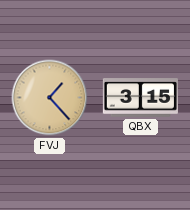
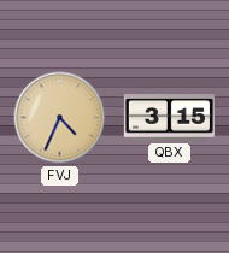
FVJ: 1:23 -> 4:34
